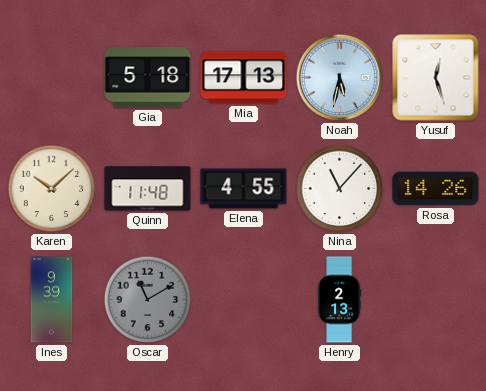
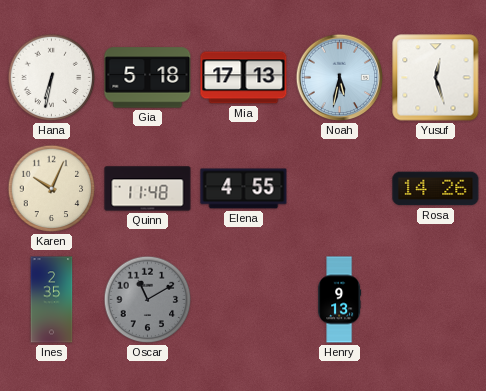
Hana: none -> 6:32
Karen: 10:08 -> 10:04
Nina: 11:07 -> none
Ines: 9:39 -> 2:35
Henry: 2:13 -> 9:13
